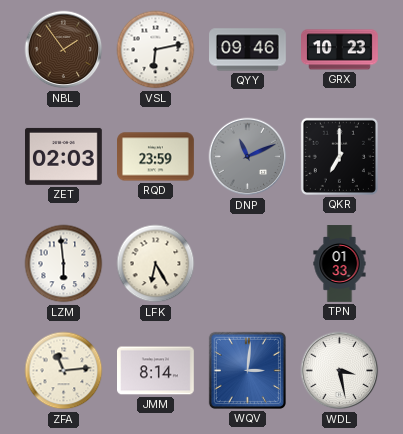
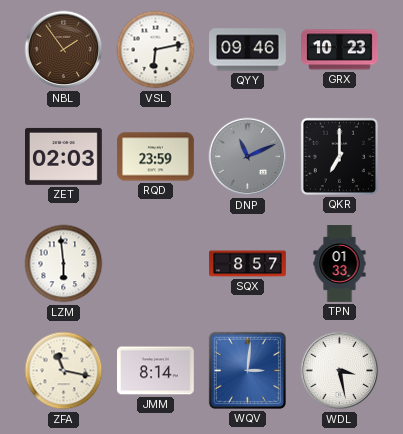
LFK: 6:25 -> none
SQX: none -> 8:57
ZFA: 11:14 -> 11:17
